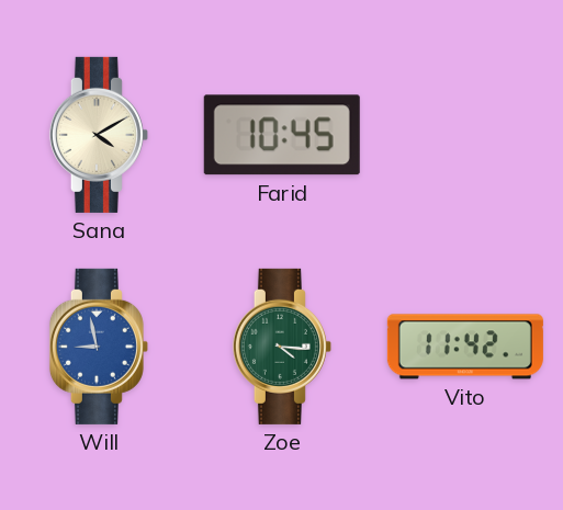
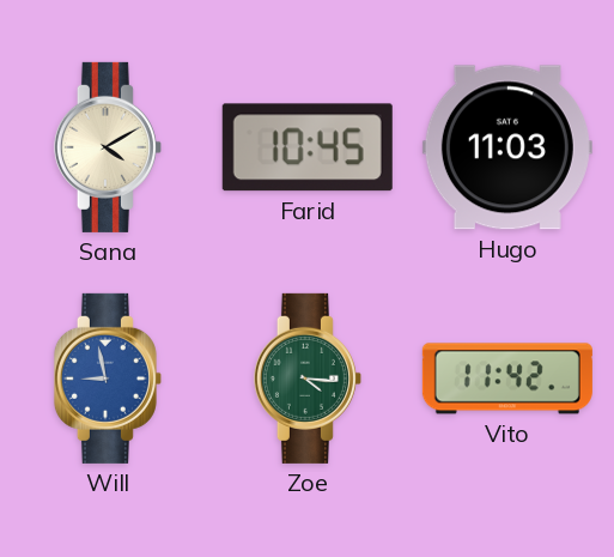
Hugo: none -> 11:03
